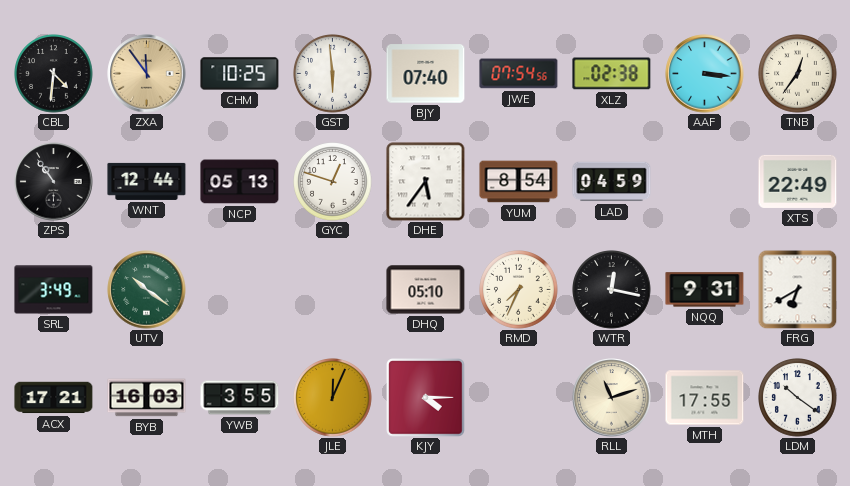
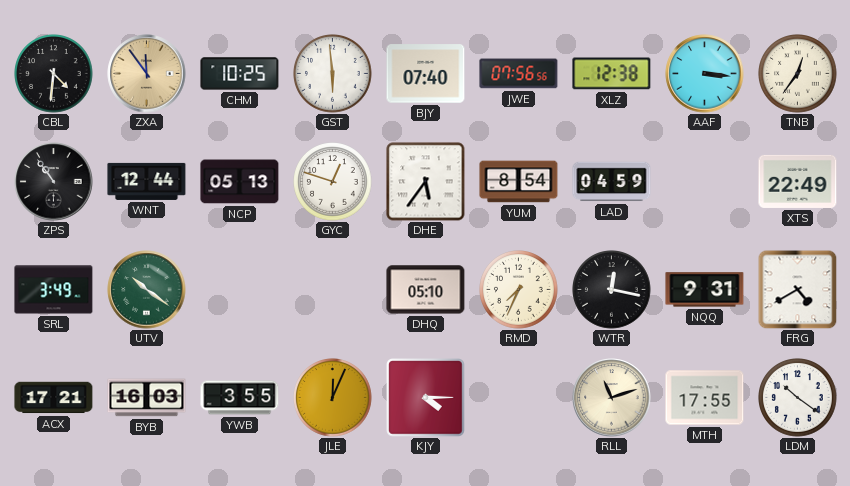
JWE: 07:54 -> 07:56
XLZ: 02:38 -> 12:38
FRG: 6:40 -> 4:40
